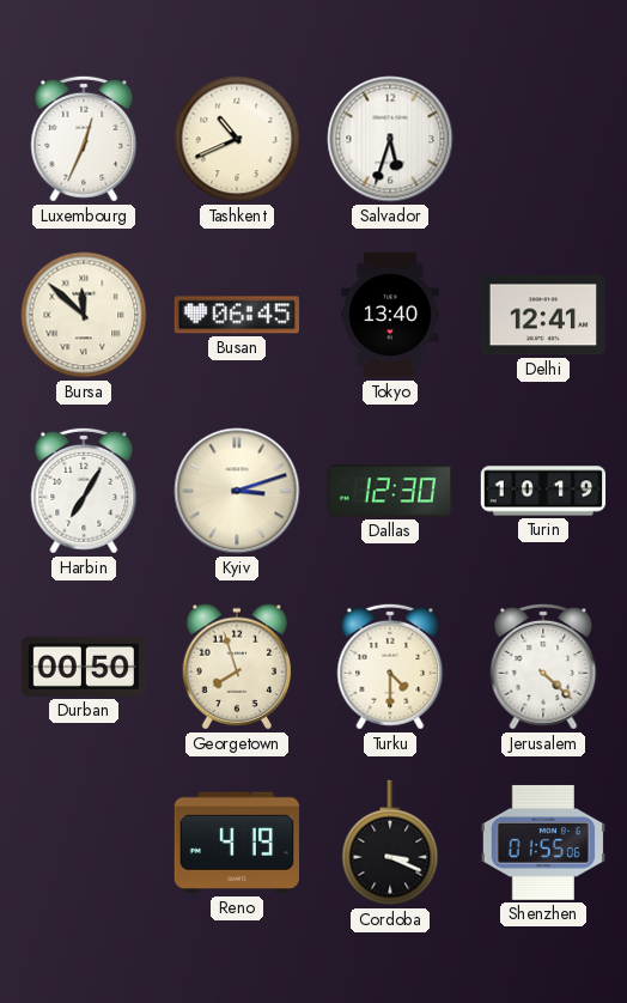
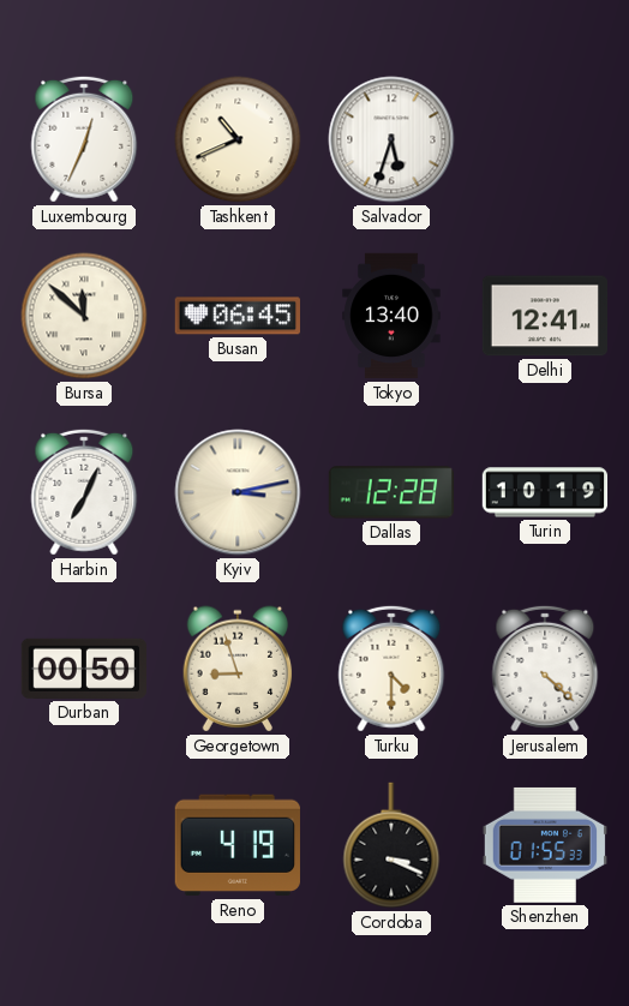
Harbin: 7:05 -> 7:04
Kyiv: 3:12 -> 3:13
Dallas: 12:30 -> 12:28
Georgetown: 7:57 -> 8:57
Shenzhen: 01:55:06 -> 01:55:33
